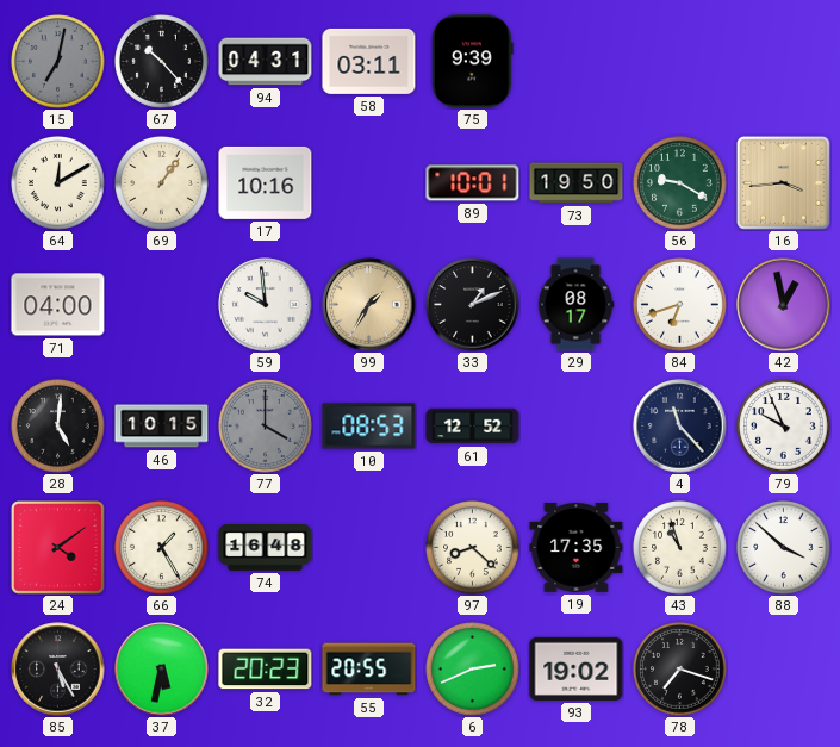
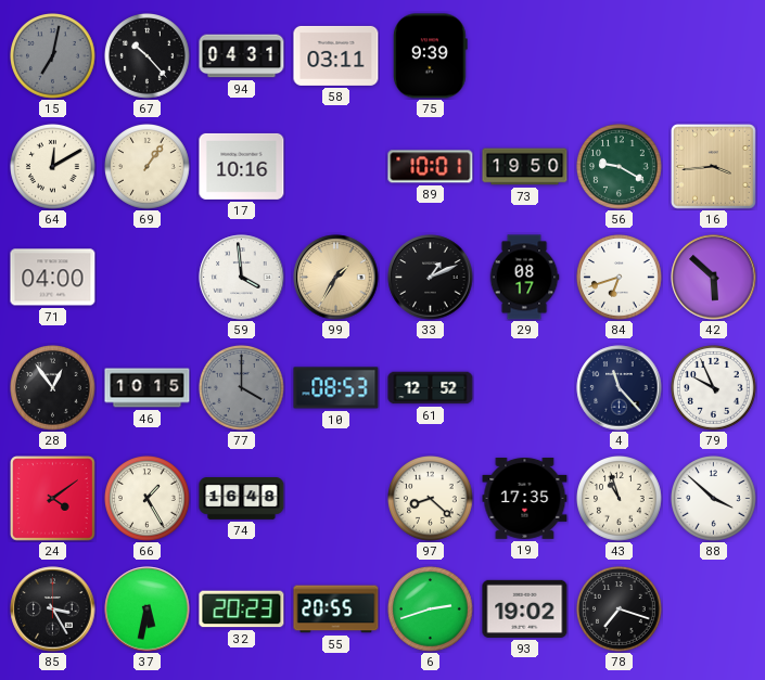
59: 9:59 -> 3:59
42: 12:58 -> 5:52
28: 5:01 -> 12:54
85: 5:25 -> 3:25
6: 2:41 -> 2:42
